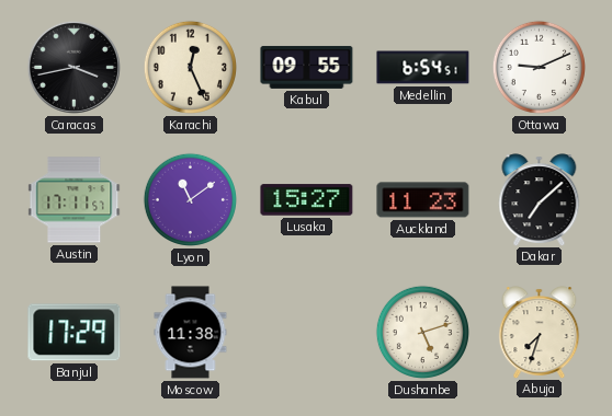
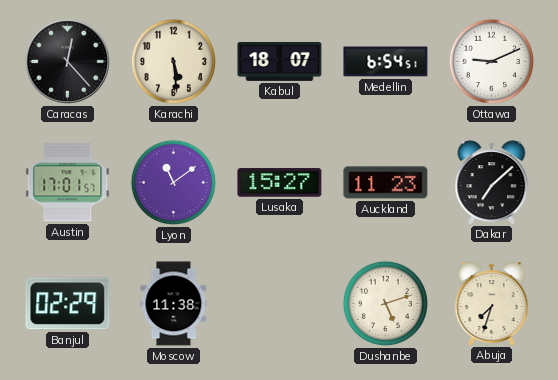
Caracas: 3:43 -> 12:23
Karachi: 12:26 -> 5:29
Kabul: 09:55 -> 18:07
Austin: 17:11 -> 17:01
Banjul: 17:29 -> 02:29
